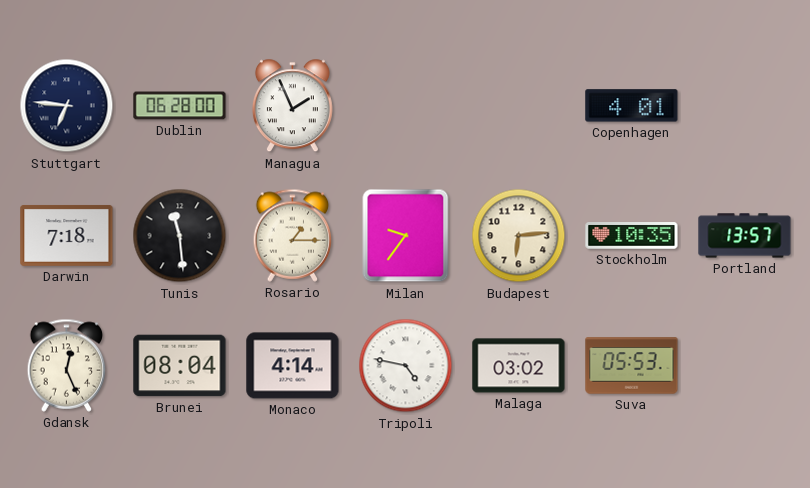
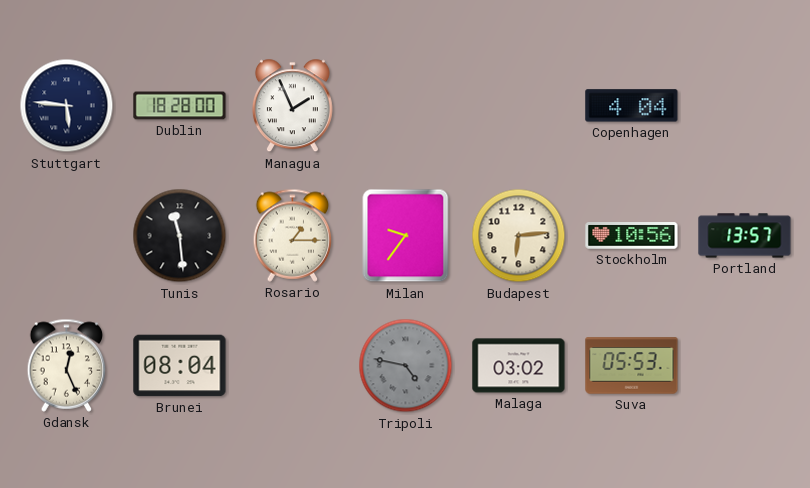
Stuttgart: 6:46 -> 5:46
Dublin: 06:28 -> 18:28
Copenhagen: 4:01 -> 4:04
Darwin: 7:18 -> none
Stockholm: 10:35 -> 10:56
Monaco: 4:14 -> none
Tripoli dial: white -> grey
